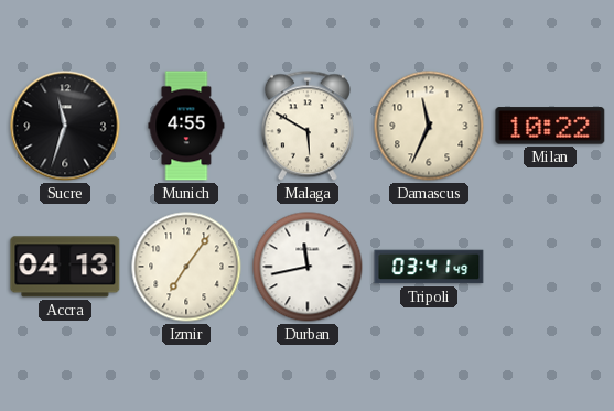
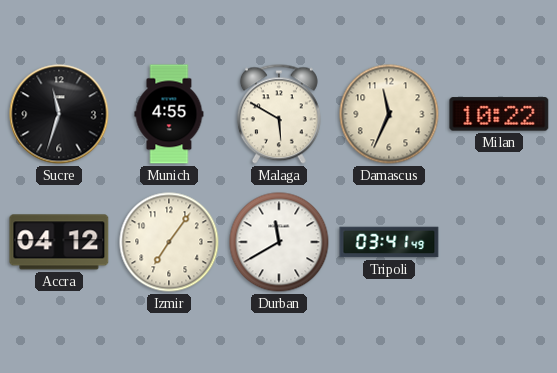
Accra: 04:13 -> 04:12
Durban: 11:43 -> 11:40
